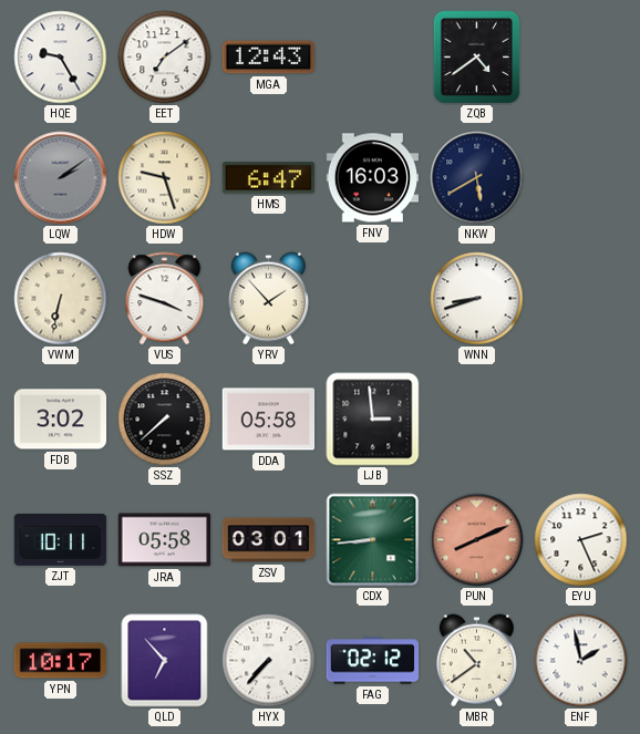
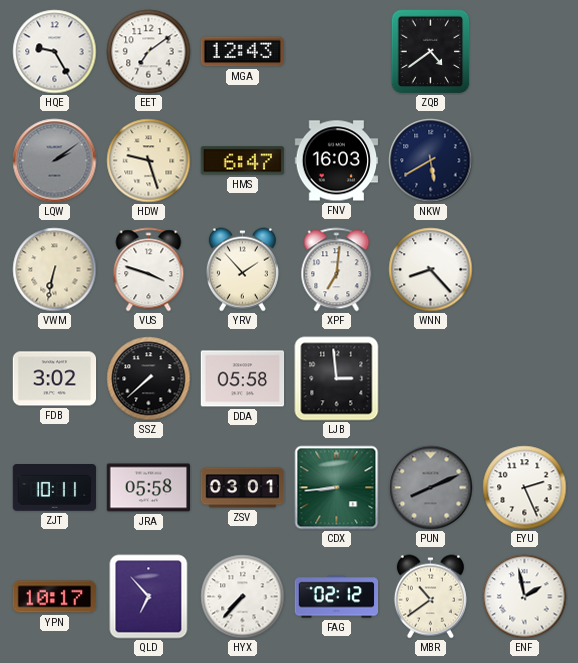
XPF: none -> 7:01
WNN: 8:42 -> 8:23
PUN dial: salmon -> grey
